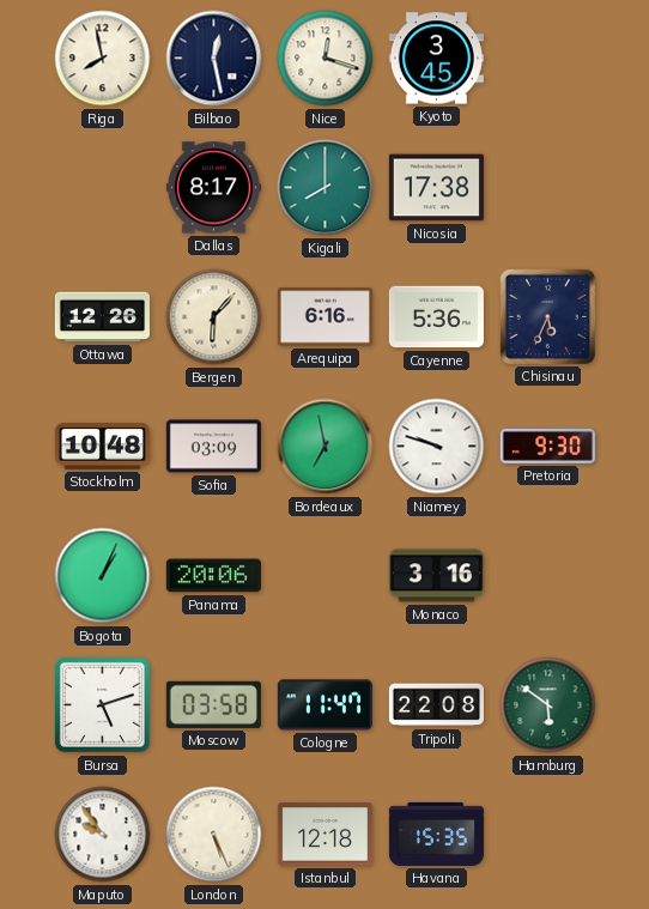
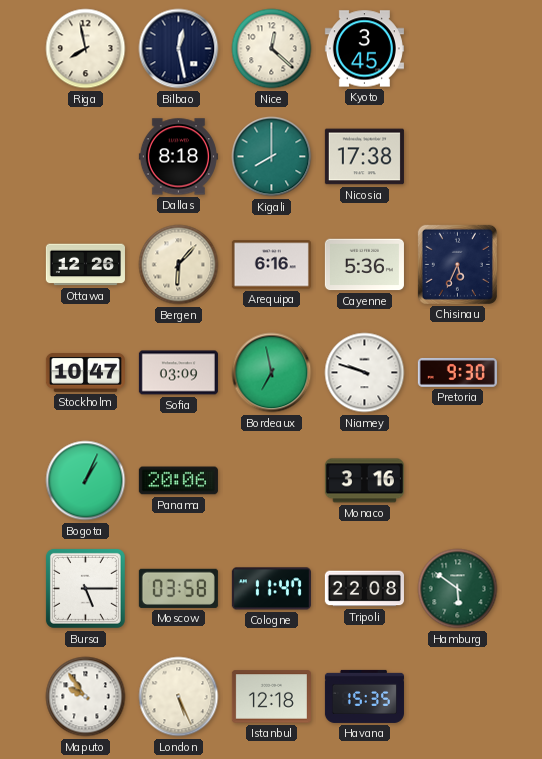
Nice: 12:18 -> 12:22
Dallas: 8:17 -> 8:18
Stockholm: 10:48 -> 10:47
Bursa: 5:12 -> 5:15
